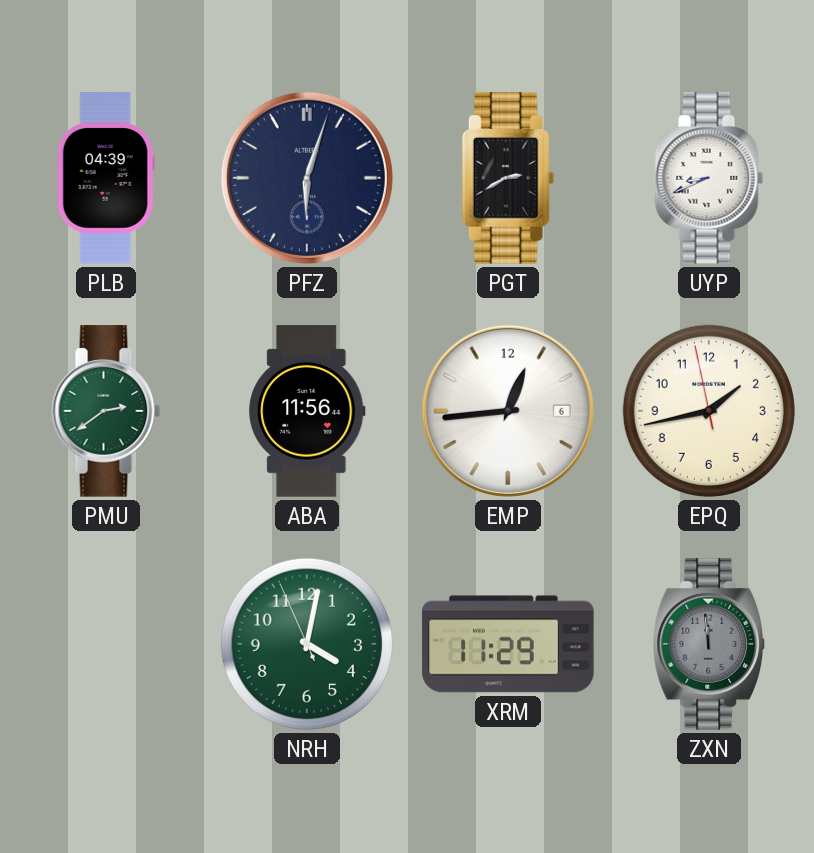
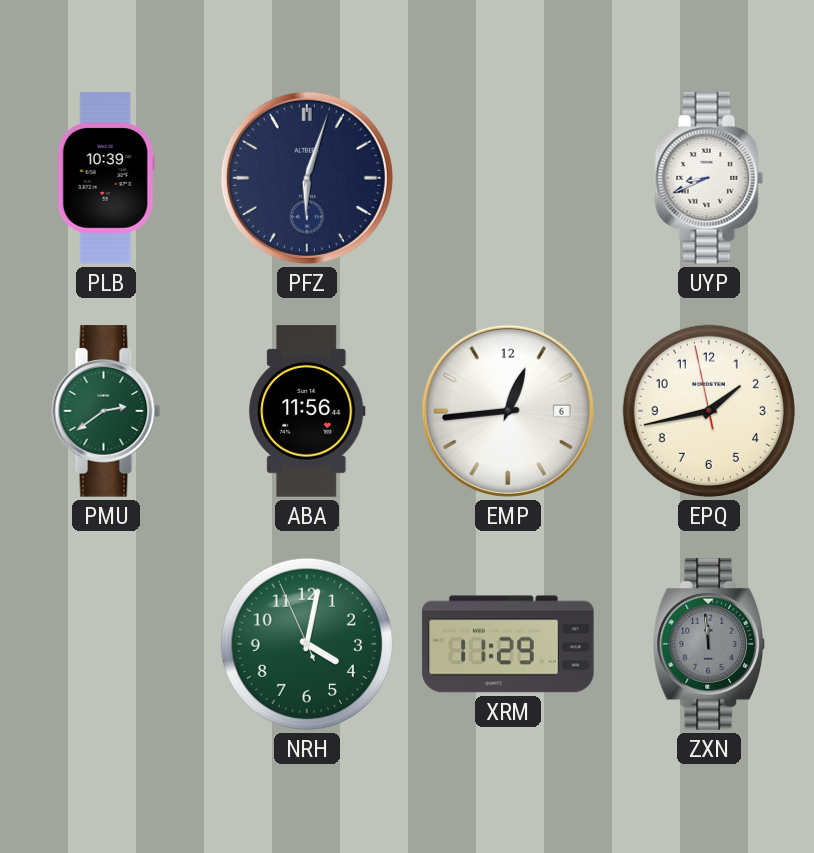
PLB: 04:39 -> 10:39
PGT: 2:40 -> none
